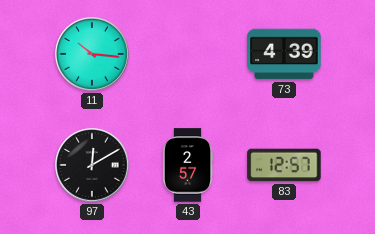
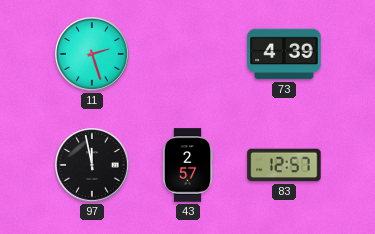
11: 10:16 -> 2:27
97: 12:10 -> 11:58
